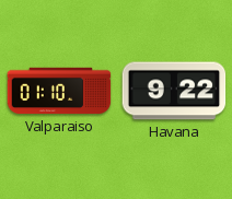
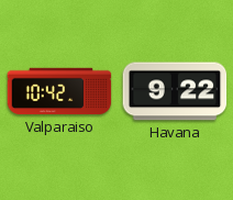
Valparaiso: 01:10 -> 10:42
